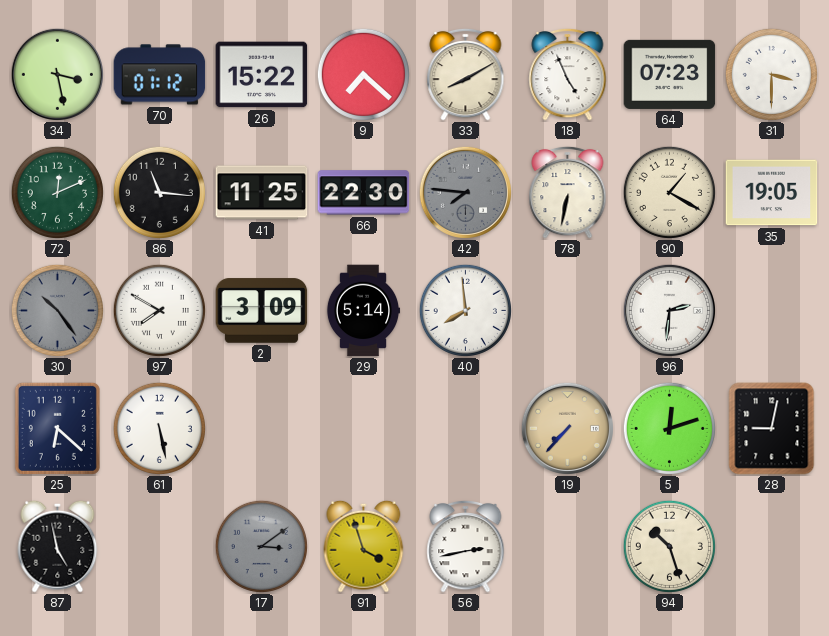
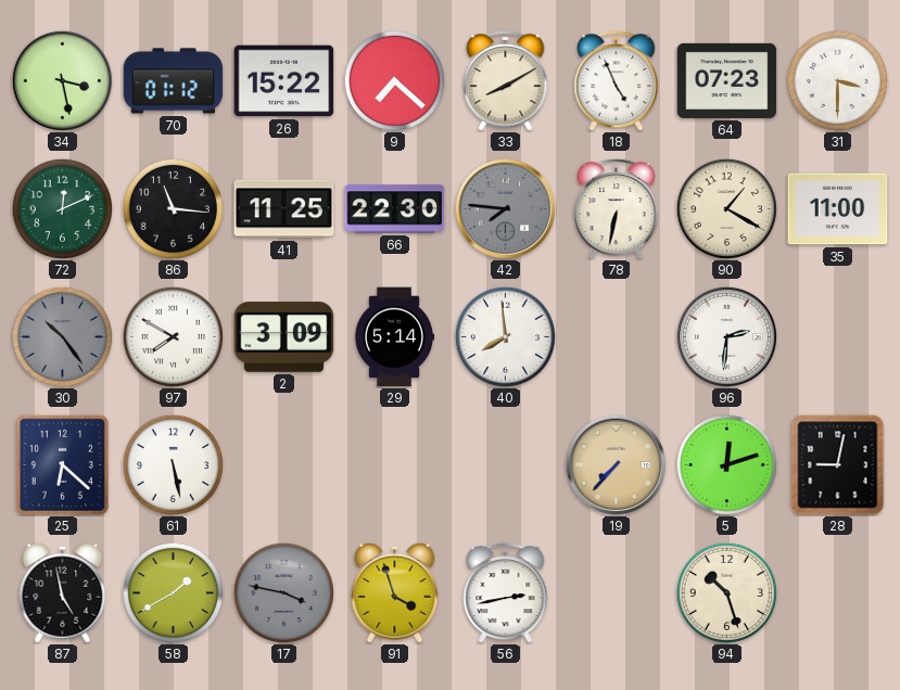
35: 19:05 -> 11:00
58: none -> 1:40
17: 3:09 -> 3:47
